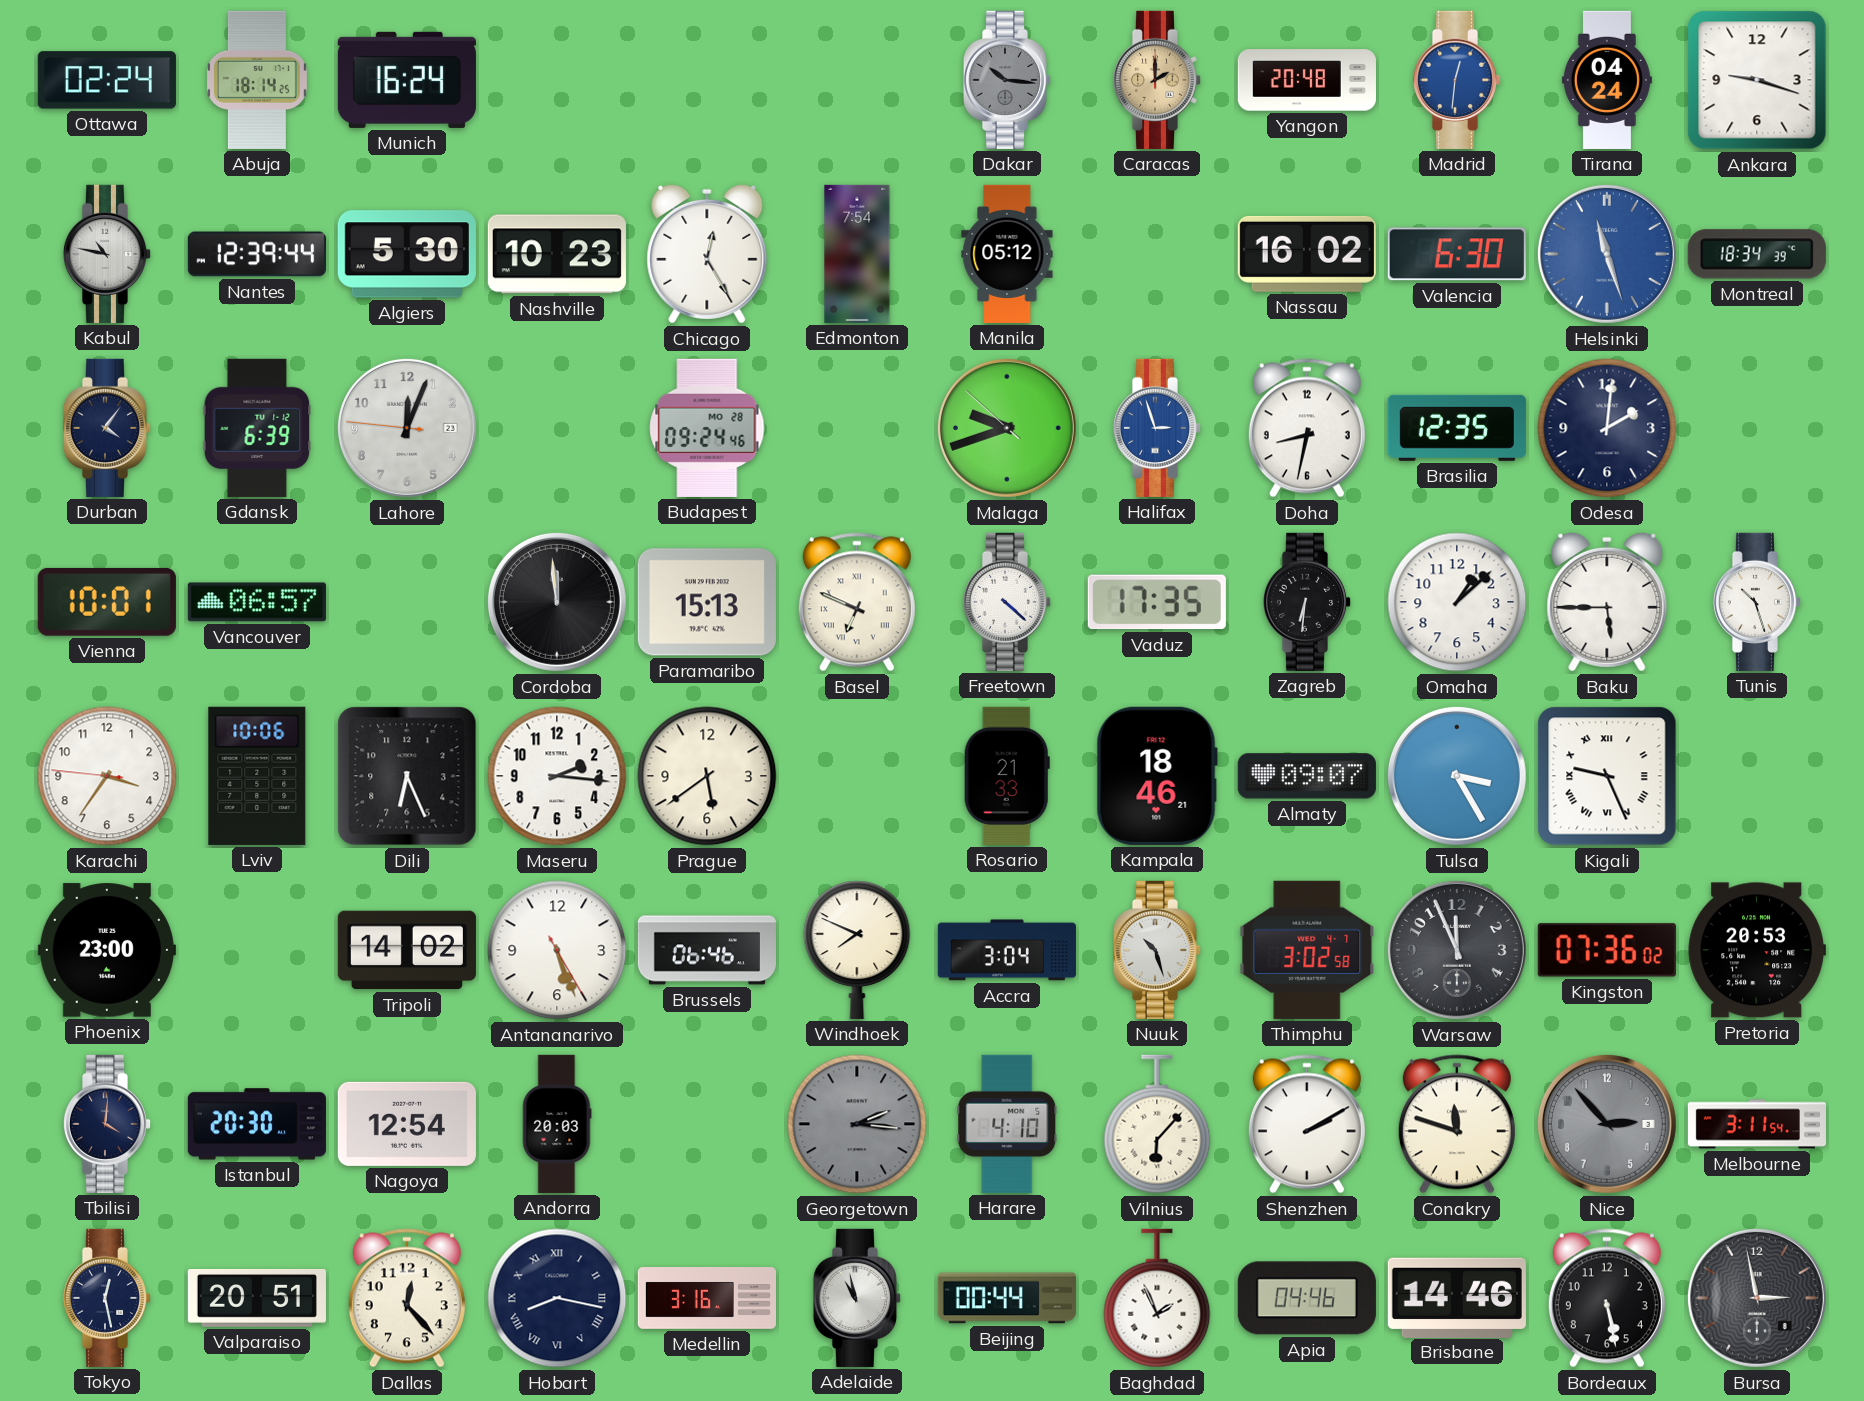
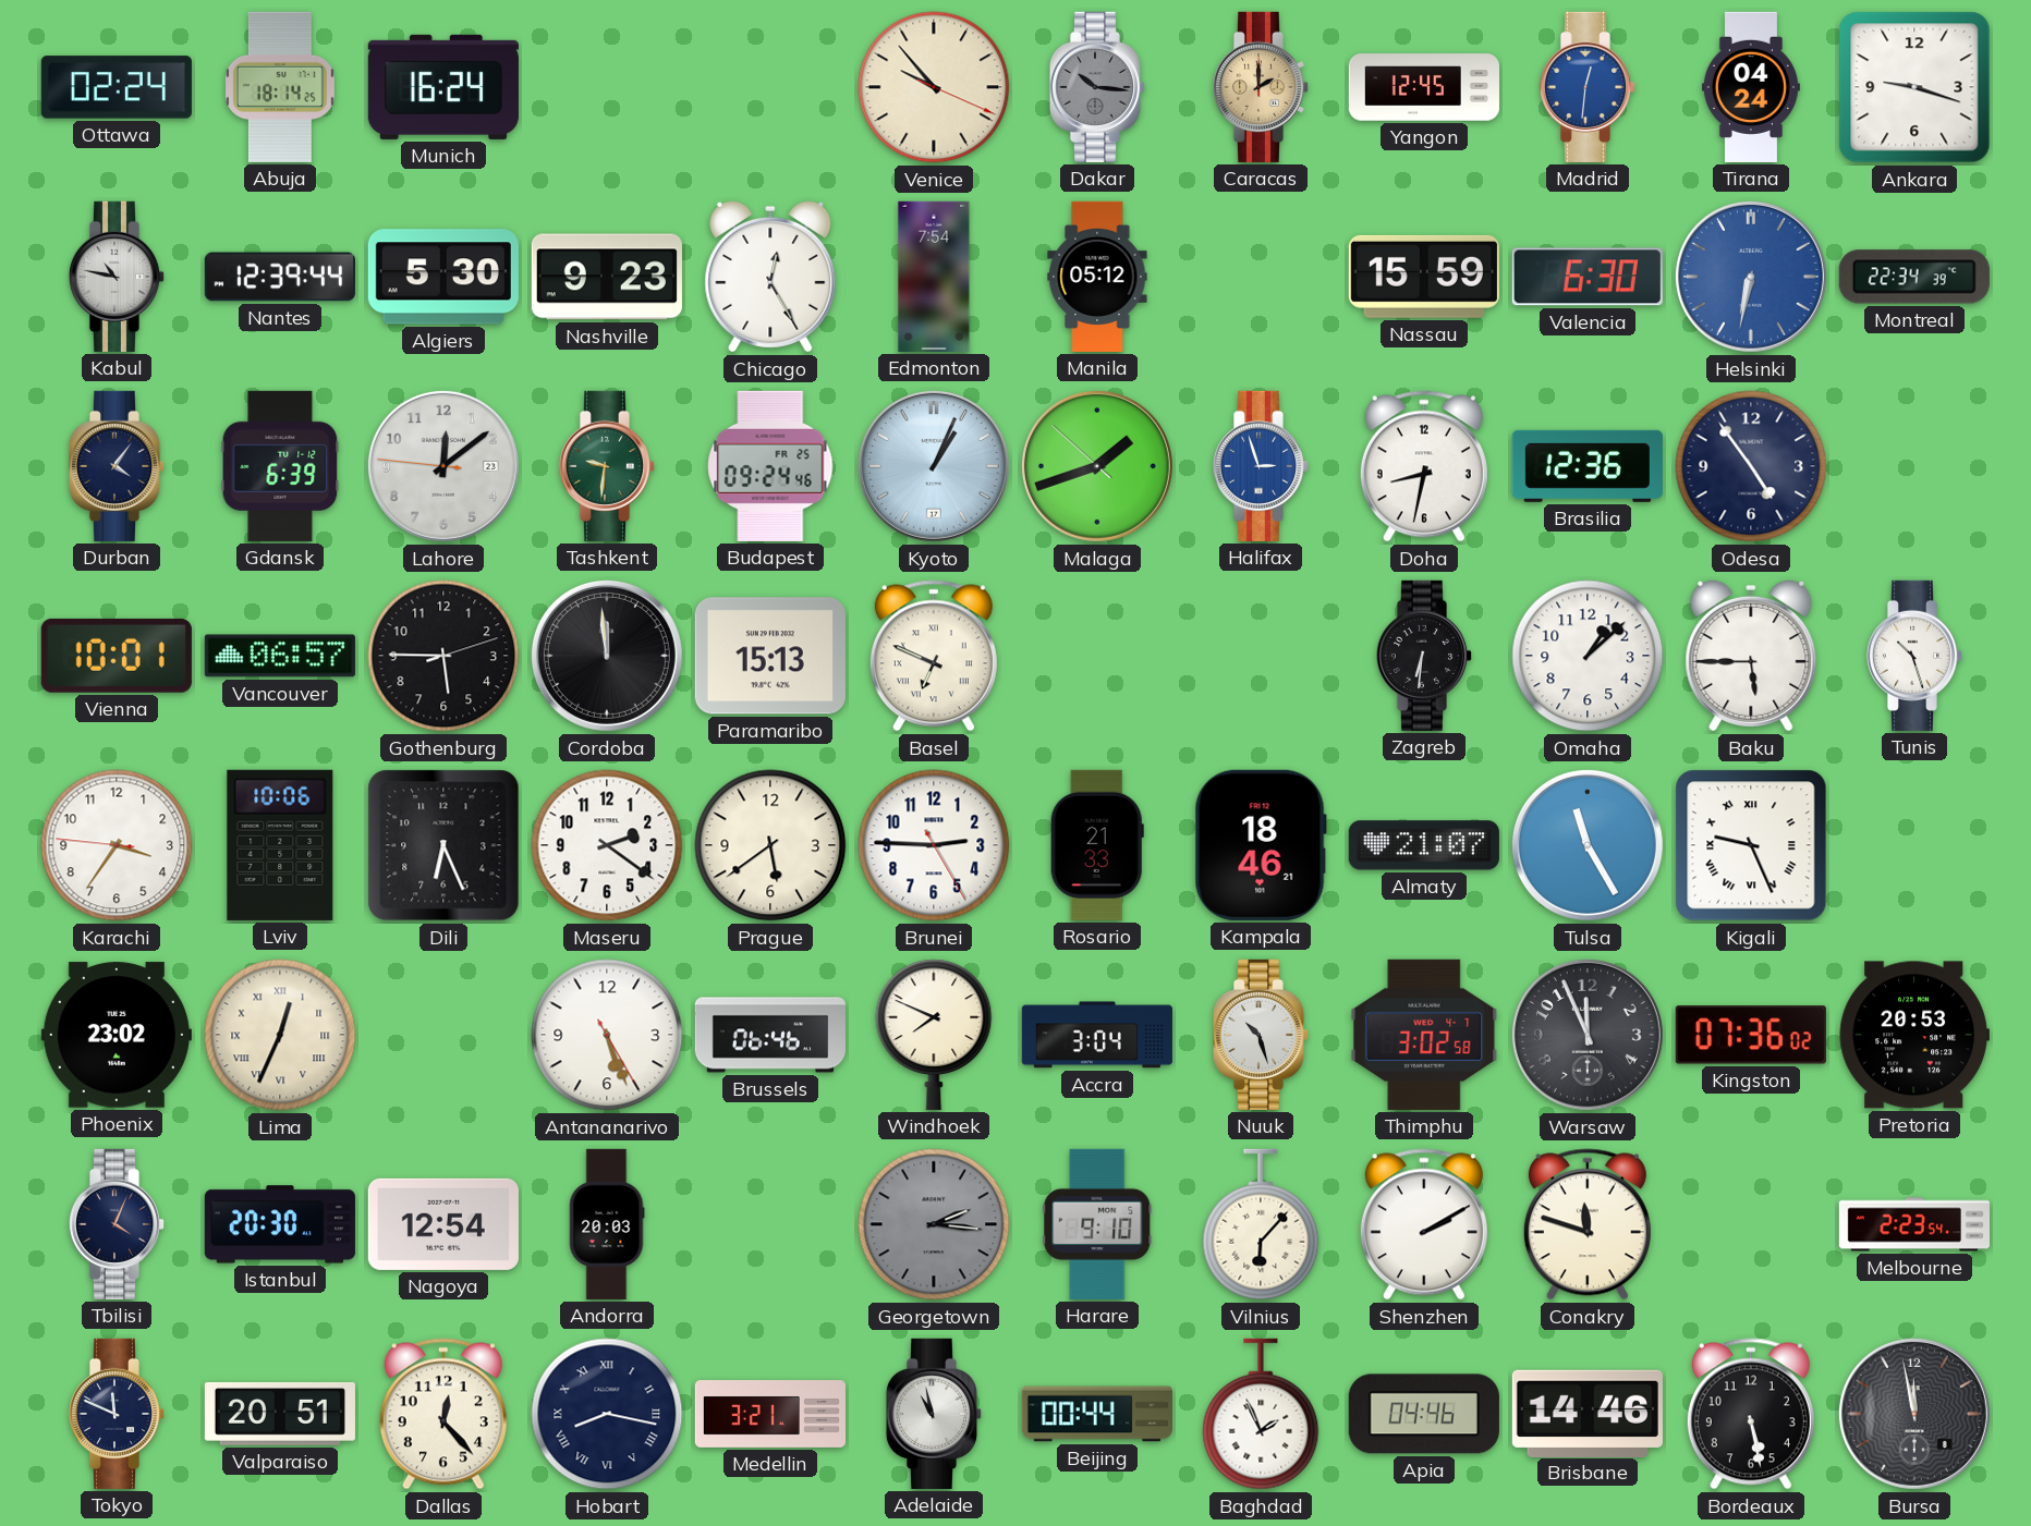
Venice: none -> 9:53
Yangon: 20:48 -> 12:45
Nashville: 10:23 -> 9:23
Nassau: 16:02 -> 15:59
Helsinki: 11:27 -> 6:32
Montreal: 18:34 -> 22:34
Lahore: 12:03 -> 12:08
Tashkent: none -> 9:31
Budapest date: MO 28 -> FR 25
Kyoto: none -> 1:04
Malaga: 9:41 -> 1:41
Brasilia: 12:35 -> 12:36
Odesa: 2:01 -> 4:54
Gothenburg: none -> 5:45
Freetown: 4:22 -> none
Vaduz: 17:35 -> none
Maseru: 2:16 -> 2:21
Brunei: none -> 2:45
Almaty: 09:07 -> 21:07
Tulsa: 3:25 -> 11:25
Phoenix: 23:00 -> 23:02
Lima: none -> 12:34
Tripoli: 14:02 -> none
Tbilisi: 4:01 -> 4:04
Harare: 4:10 -> 9:10
Nice: 2:53 -> none
Melbourne: 3:11 -> 2:23
Tokyo: 12:28 -> 11:49
Medellin: 3:16 -> 3:21
Bursa: 2:58 -> 11:58
